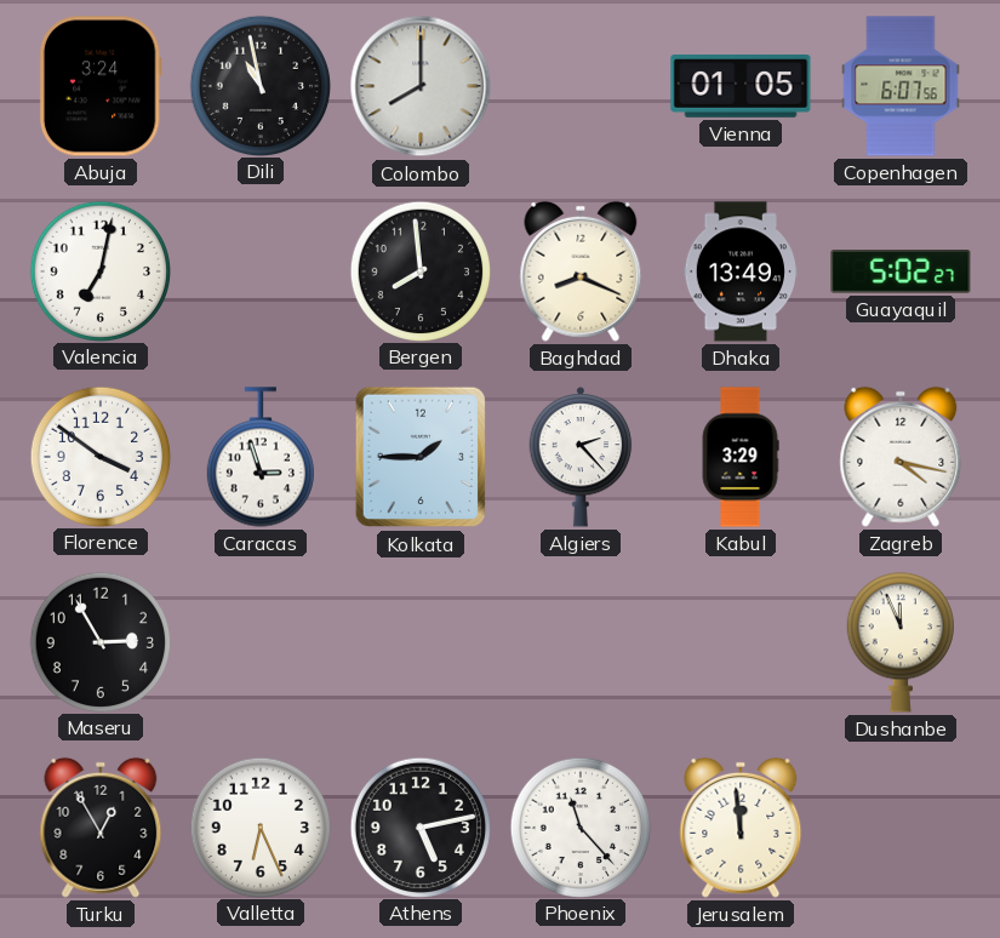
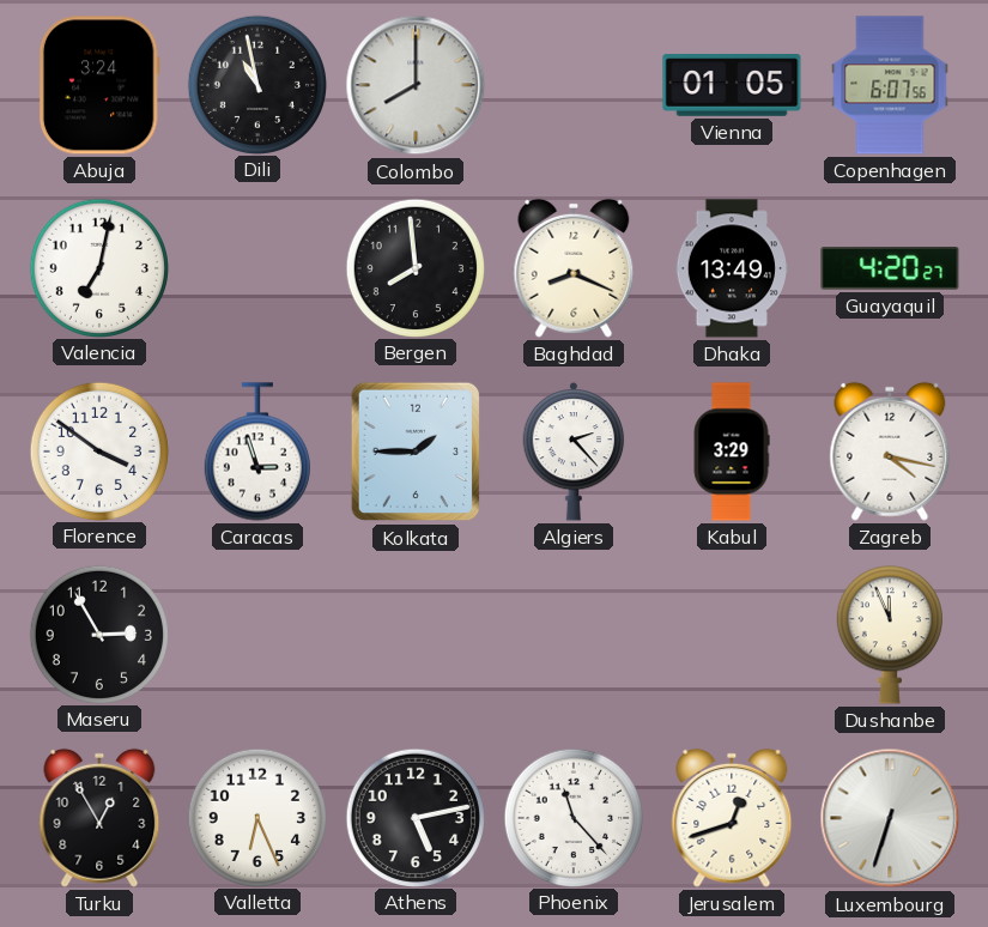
Guayaquil: 5:02 -> 4:20
Jerusalem: 11:59 -> 12:42
Luxembourg: none -> 6:33
